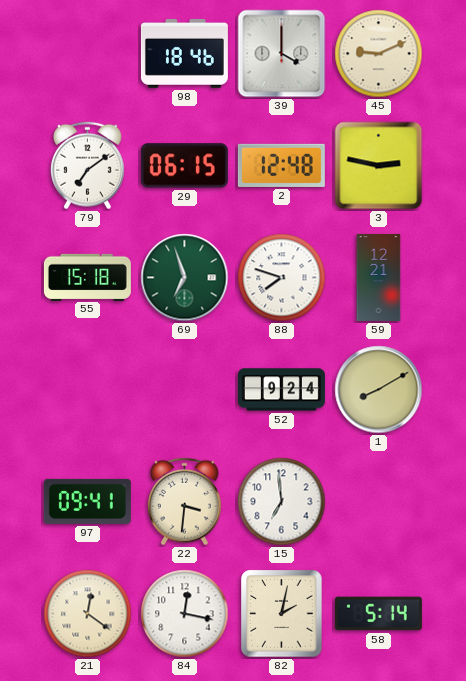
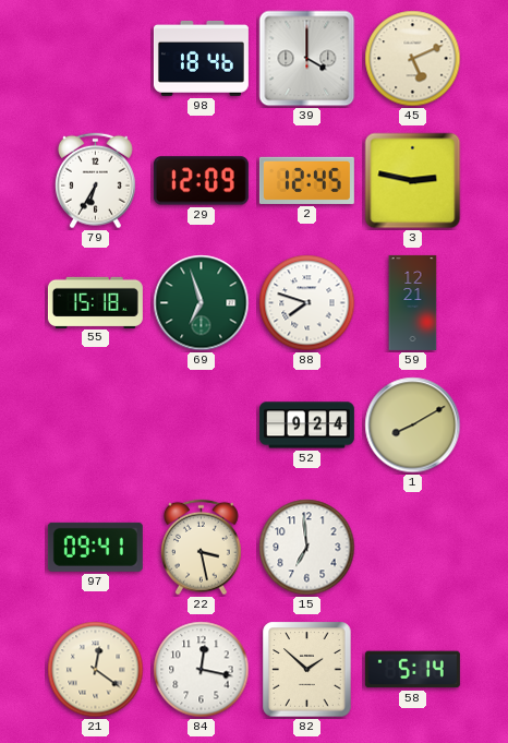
45: 9:11 -> 5:11
79: 7:09 -> 6:35
29: 06:15 -> 12:09
2: 12:48 -> 12:45
22: 3:31 -> 3:28
82: 2:02 -> 1:52
